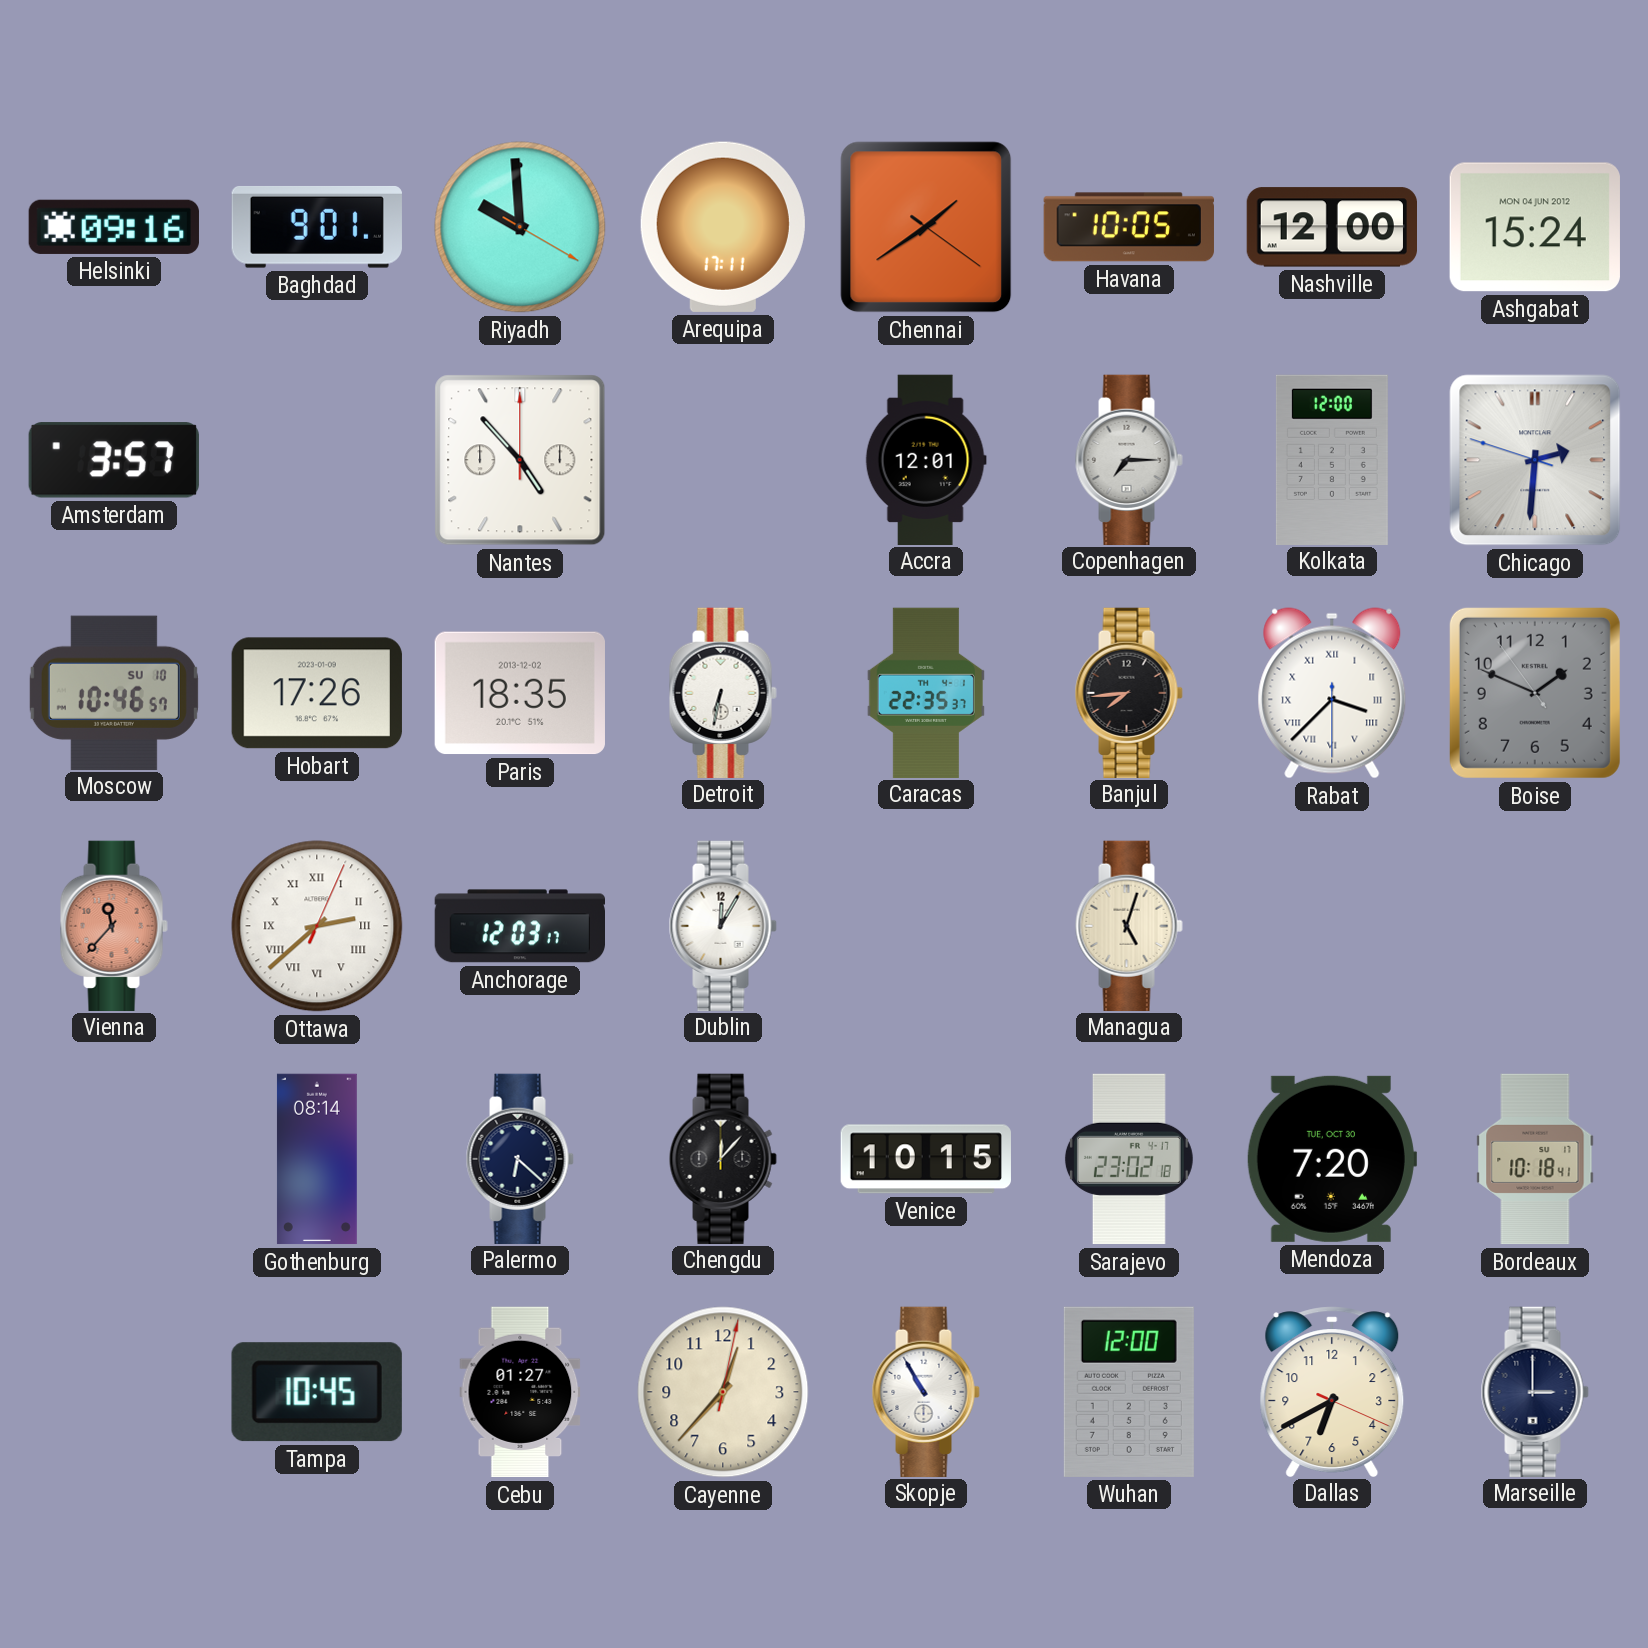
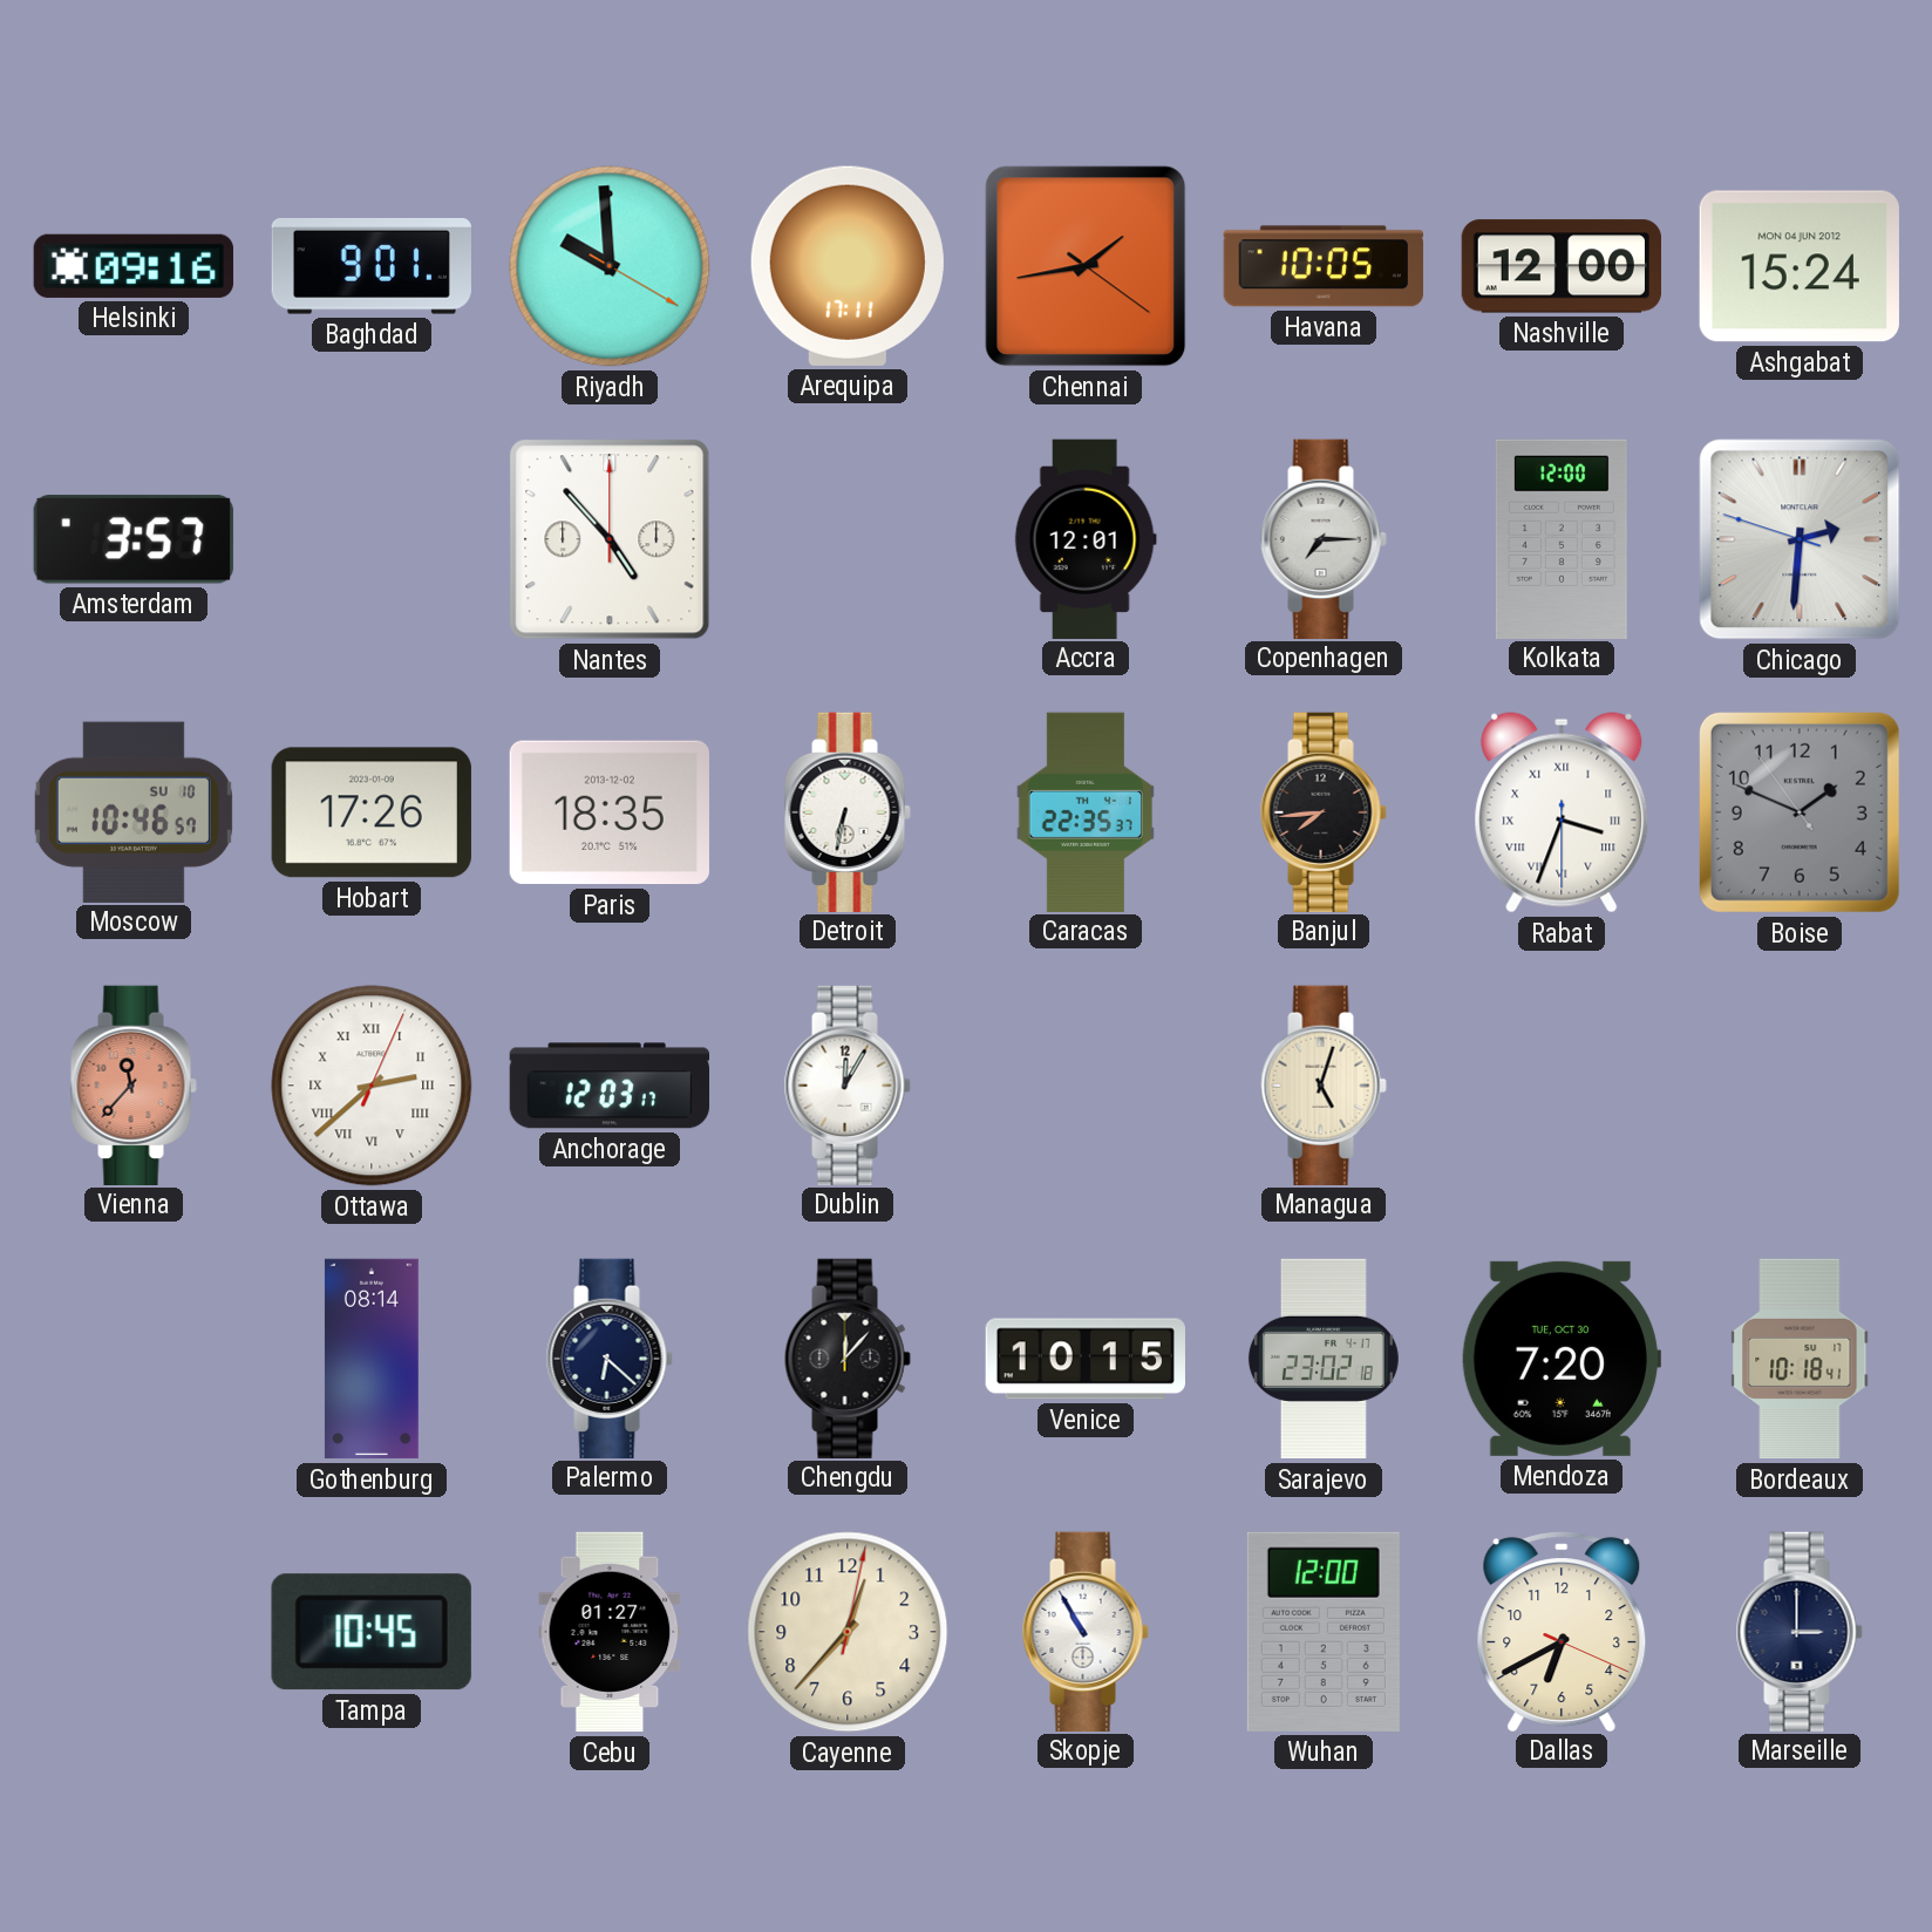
Chennai: 1:39 -> 1:43
Rabat: 3:37 -> 3:33
